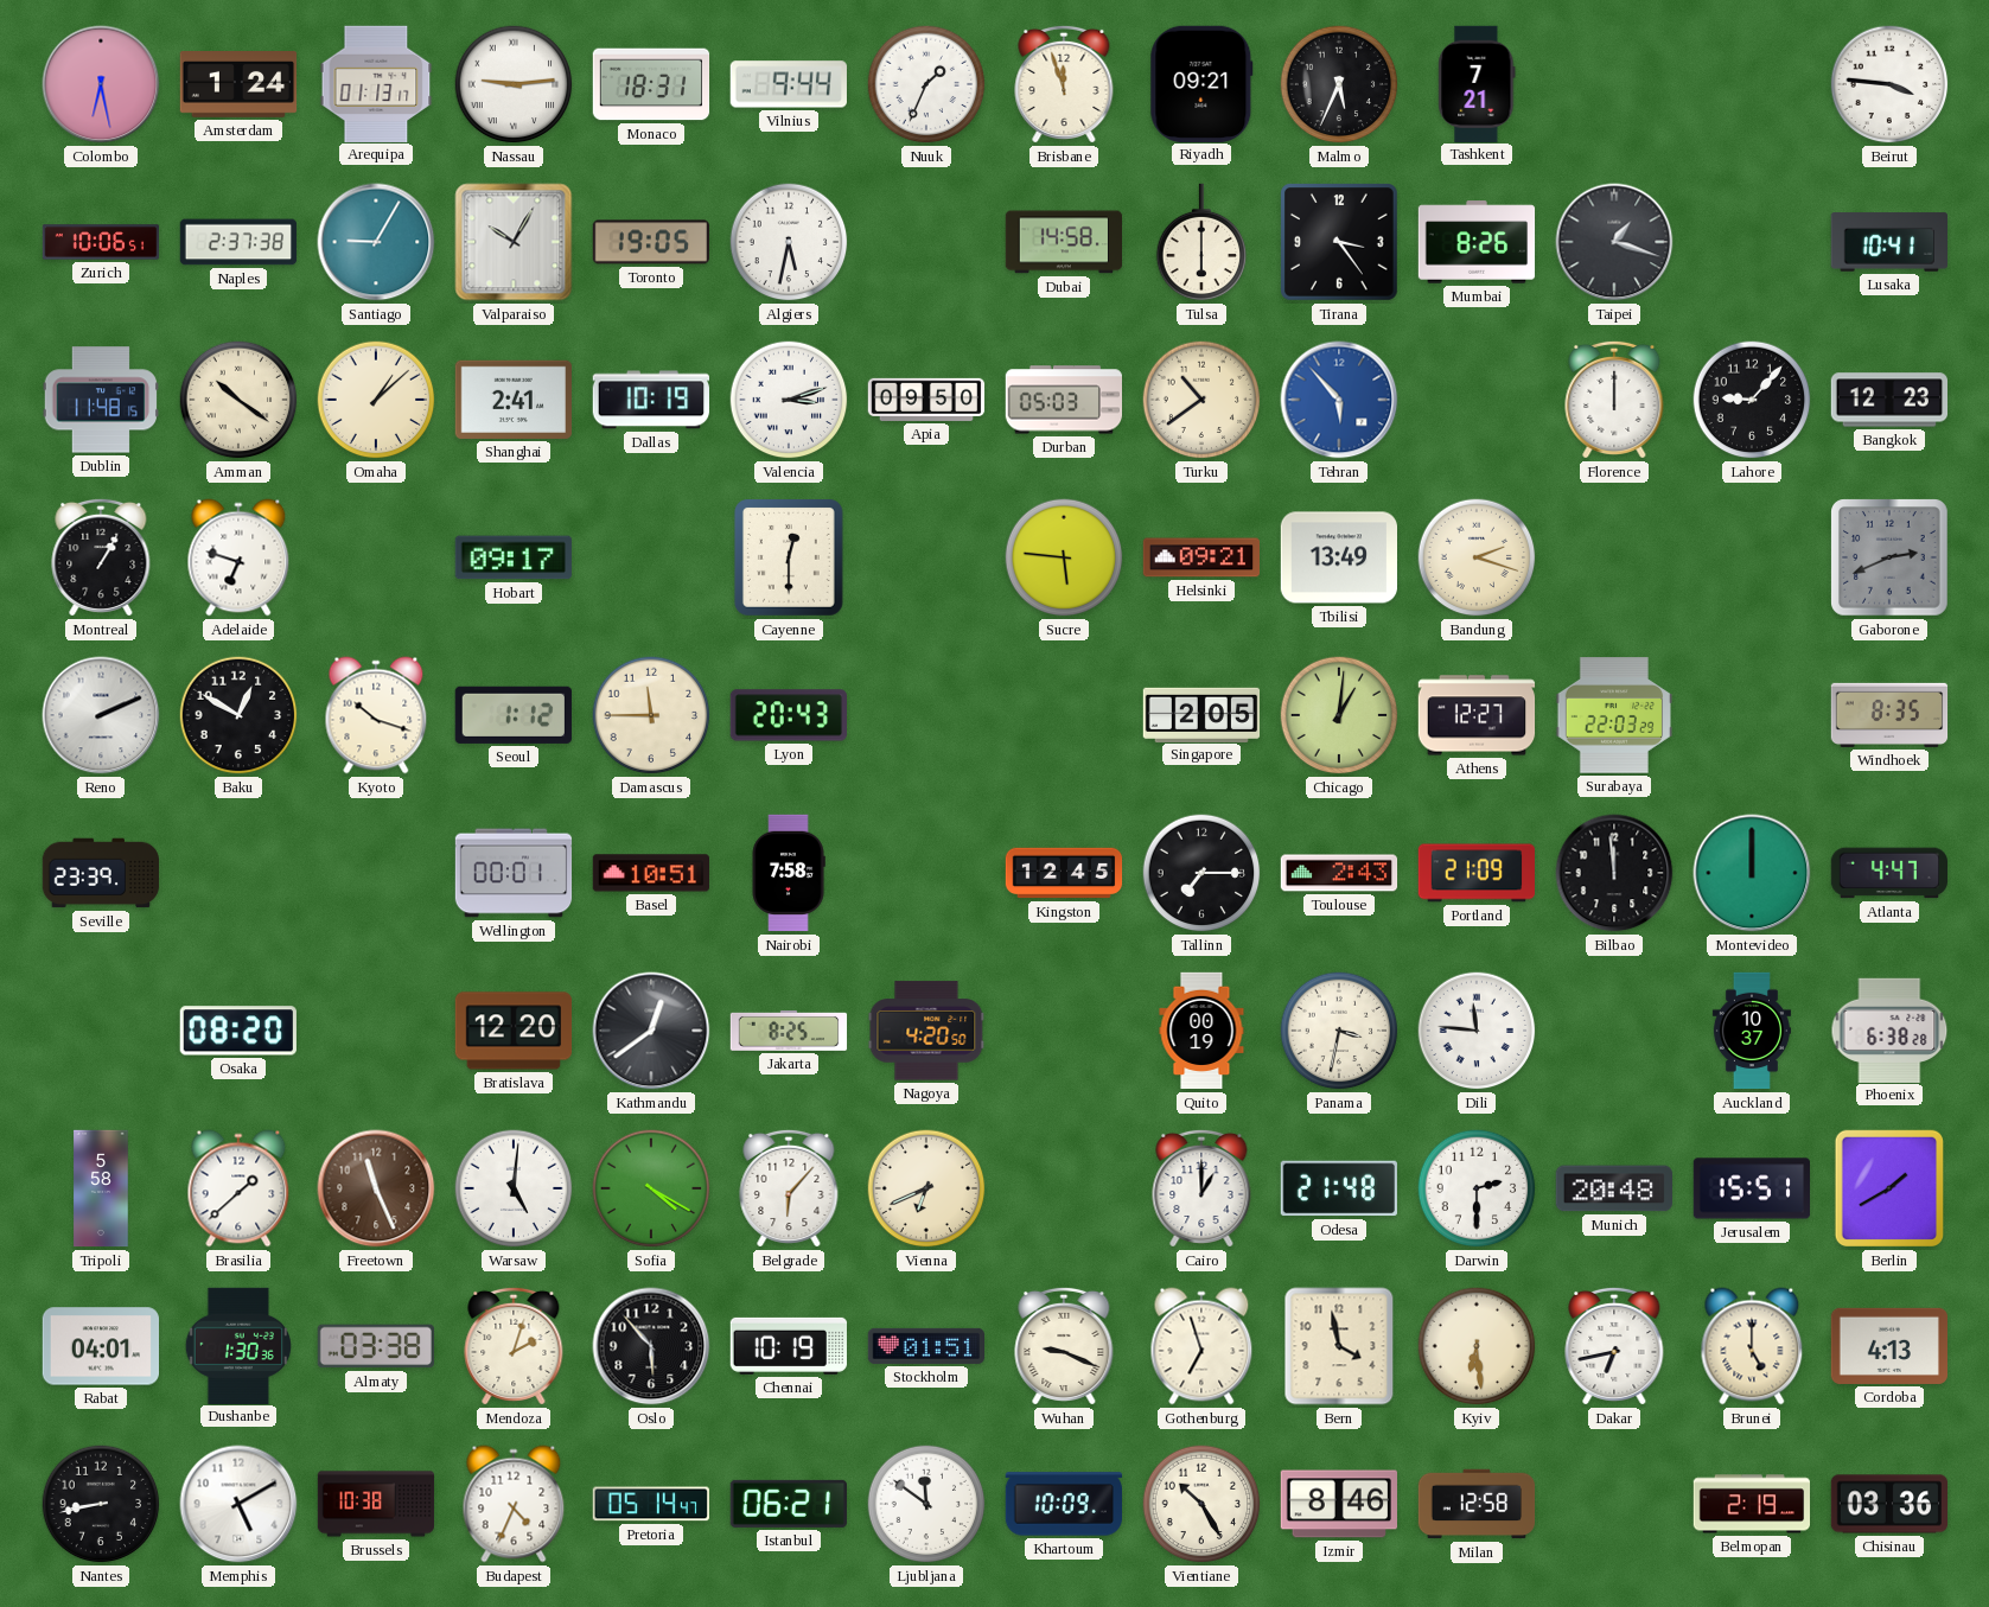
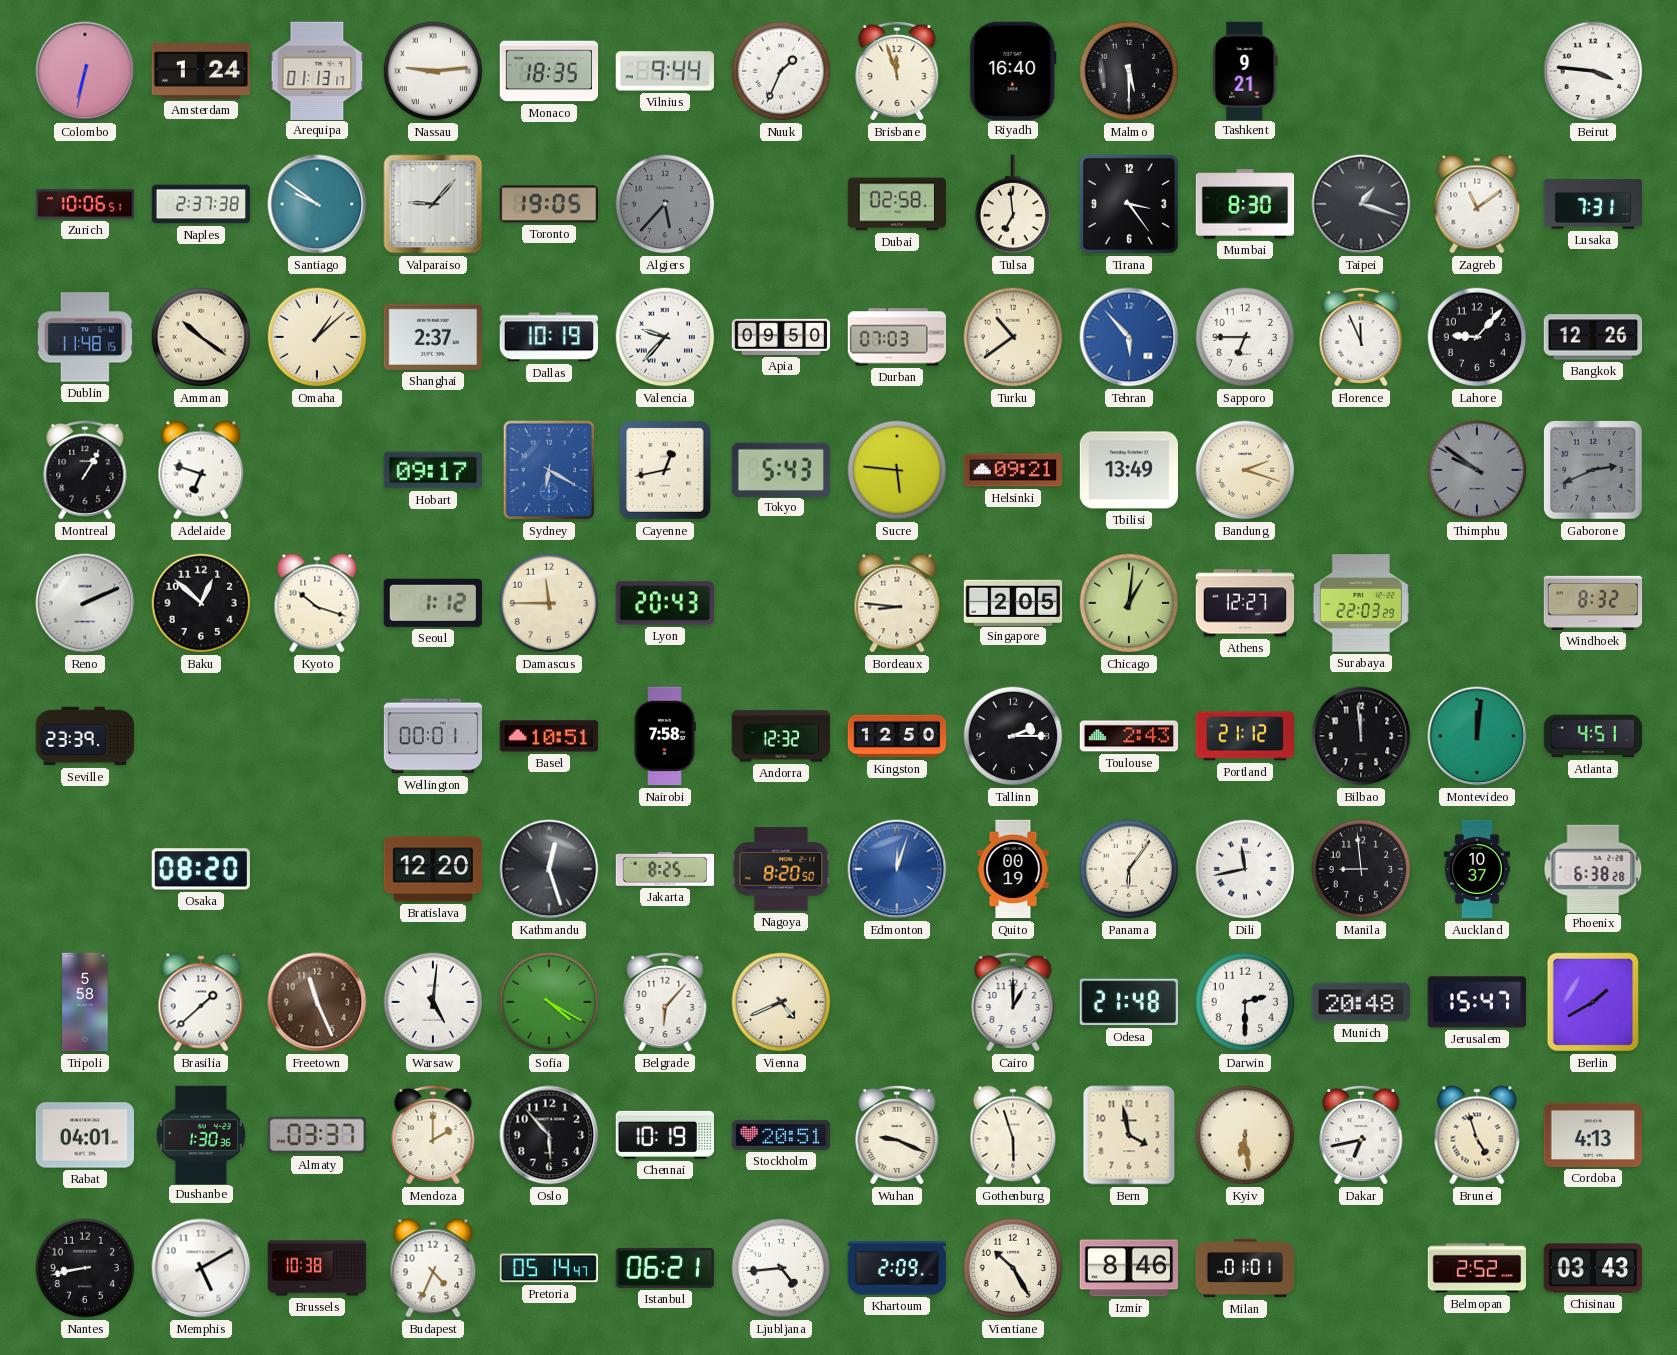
Colombo: 6:28 -> 6:32
Monaco: 18:31 -> 18:35
Riyadh: 09:21 -> 16:40
Malmo: 5:34 -> 5:30
Tashkent: 7:21 -> 9:21
Santiago: 9:05 -> 9:51
Valparaiso: 10:05 -> 9:07
Algiers: 5:32 -> 5:37
Algiers dial: white -> grey
Dubai: 14:58 -> 02:58
Tulsa: 6:00 -> 6:59
Mumbai: 8:26 -> 8:30
Zagreb: none -> 11:09
Lusaka: 10:41 -> 7:31
Shanghai: 2:41 -> 2:37
Valencia: 3:12 -> 9:37
Durban: 05:03 -> 07:03
Sapporo: none -> 6:45
Florence: 12:00 -> 11:56
Bangkok: 12:23 -> 12:26
Sydney: none -> 6:20
Cayenne: 12:30 -> 12:43
Tokyo: none -> 5:43
Thimphu: none -> 9:51
Baku: 12:50 -> 12:52
Bordeaux: none -> 8:46
Windhoek: 8:35 -> 8:32
Andorra: none -> 12:32
Kingston: 12:45 -> 12:50
Tallinn: 7:15 -> 2:15
Portland: 21:09 -> 21:12
Montevideo: 12:00 -> 12:01
Atlanta: 4:47 -> 4:51
Kathmandu: 12:39 -> 12:27
Nagoya: 4:20 -> 8:20
Edmonton: none -> 12:03
Panama: 3:32 -> 6:06
Dili: 11:46 -> 11:43
Manila: none -> 8:59
Vienna: 6:41 -> 4:41
Jerusalem: 15:51 -> 15:47
Almaty: 03:38 -> 03:37
Mendoza: 2:03 -> 2:00
Stockholm: 01:51 -> 20:51
Gothenburg: 6:57 -> 5:57
Brunei: 5:00 -> 4:57
Ljubljana: 11:51 -> 4:44
Khartoum: 10:09 -> 2:09
Milan: 12:58 -> 01:01
Belmopan: 2:19 -> 2:52
Chisinau: 03:36 -> 03:43
